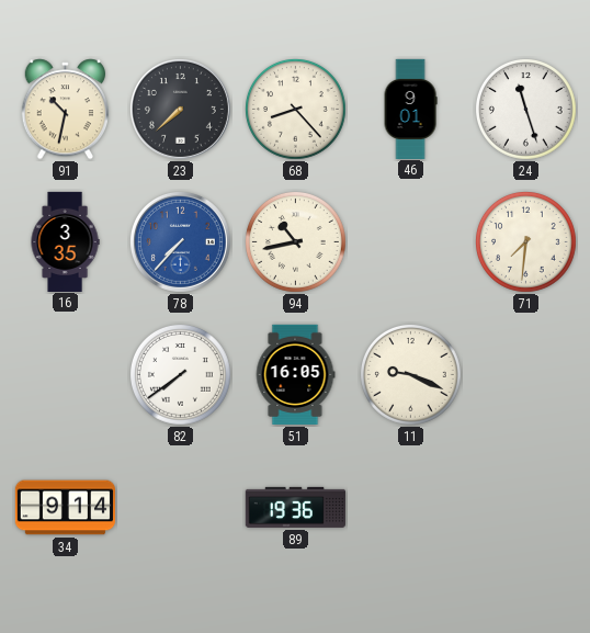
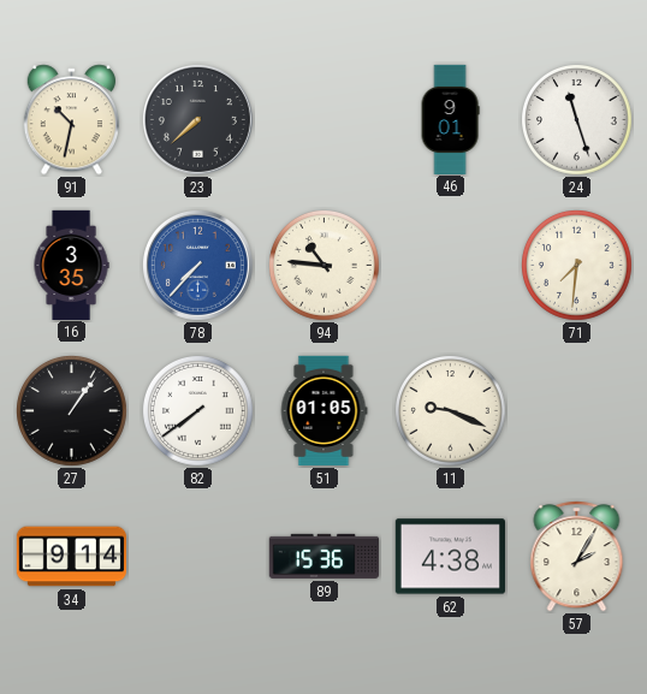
68: 8:23 -> none
94: 10:43 -> 10:46
27: none -> 1:06
51: 16:05 -> 01:05
89: 19:36 -> 15:36
62: none -> 4:38
57: none -> 2:05
